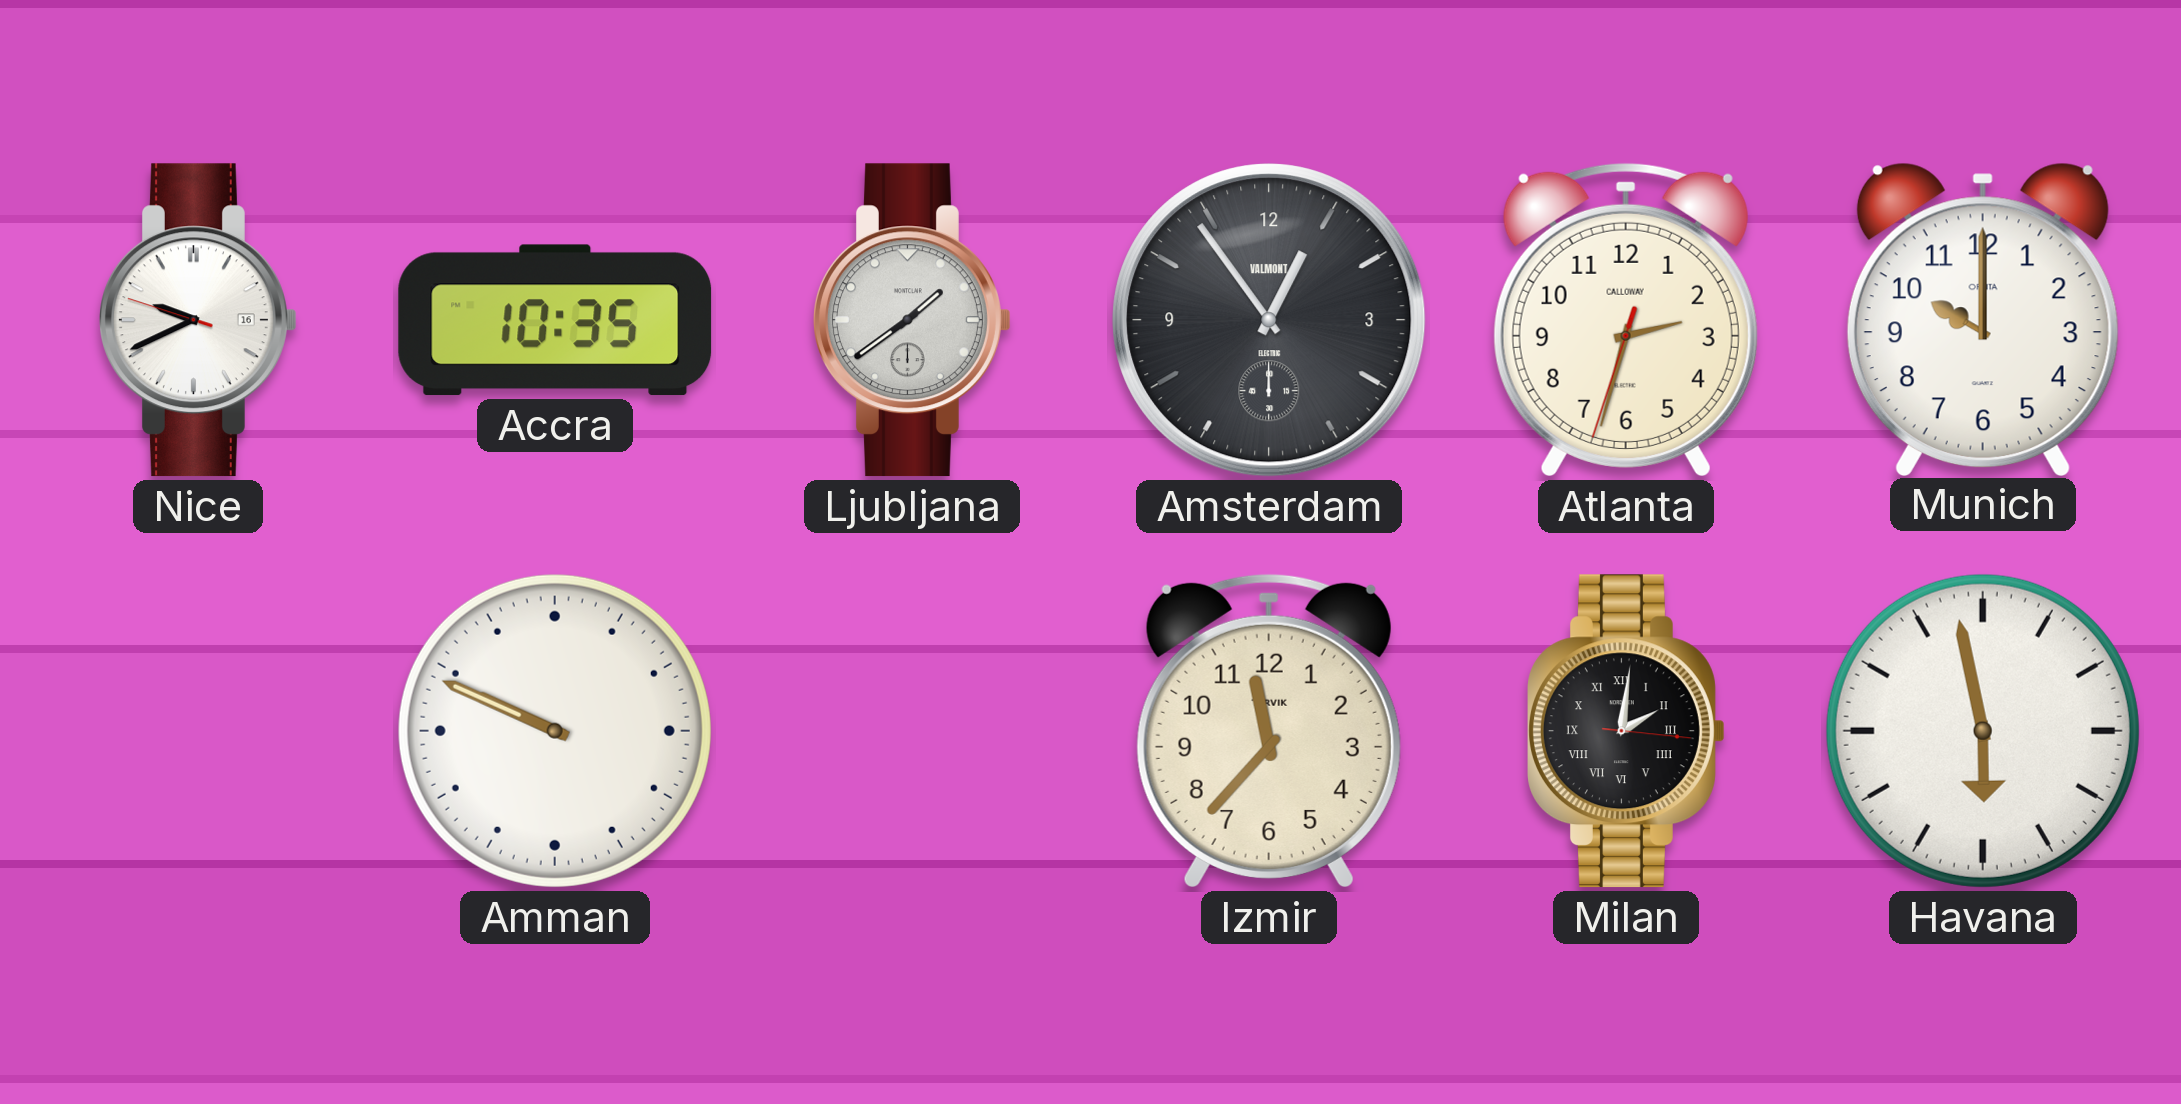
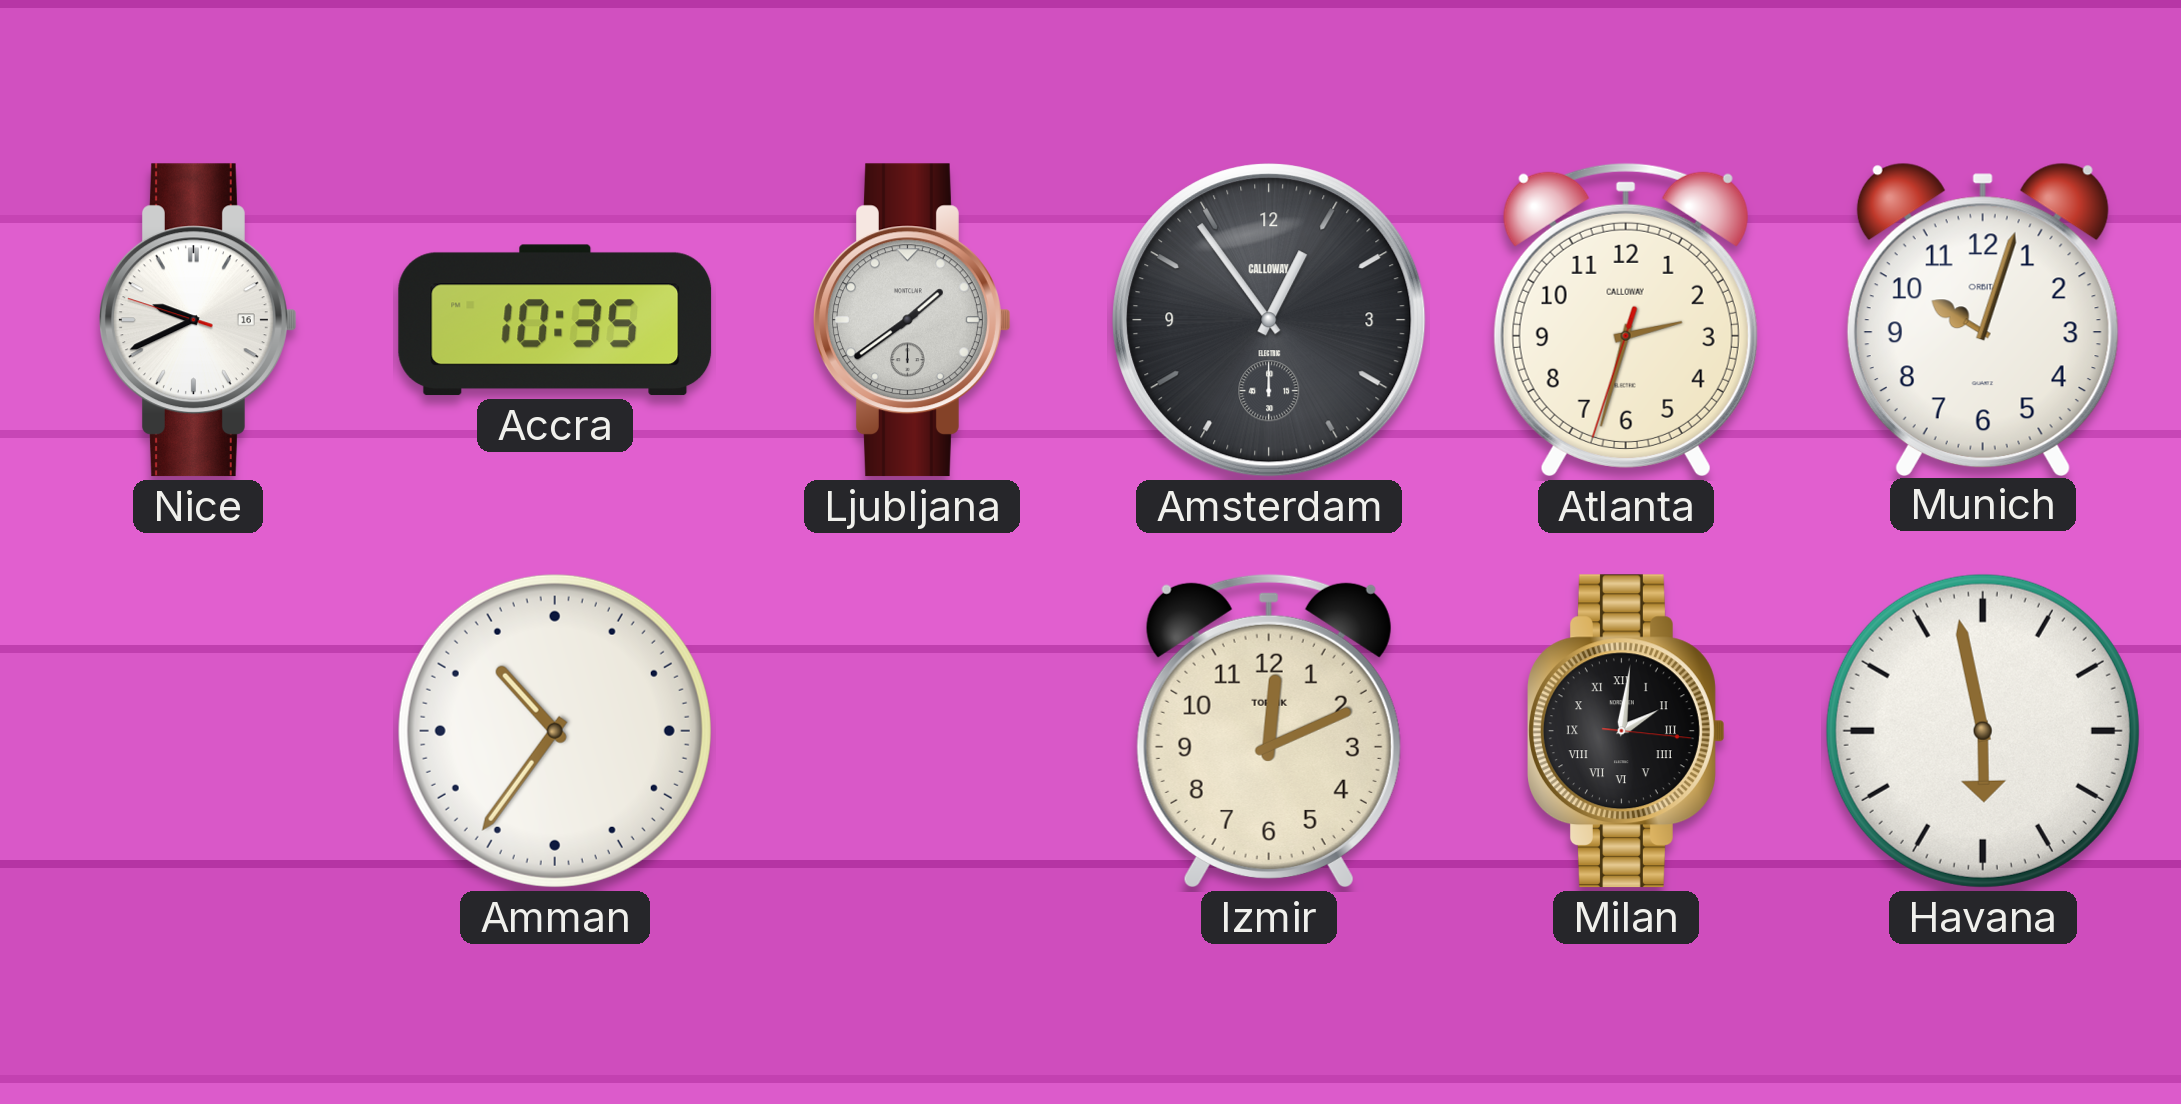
Amsterdam brand: VALMONT -> CALLOWAY
Munich: 10:00 -> 10:03
Amman: 9:49 -> 10:36
Izmir: 11:37 -> 12:11
